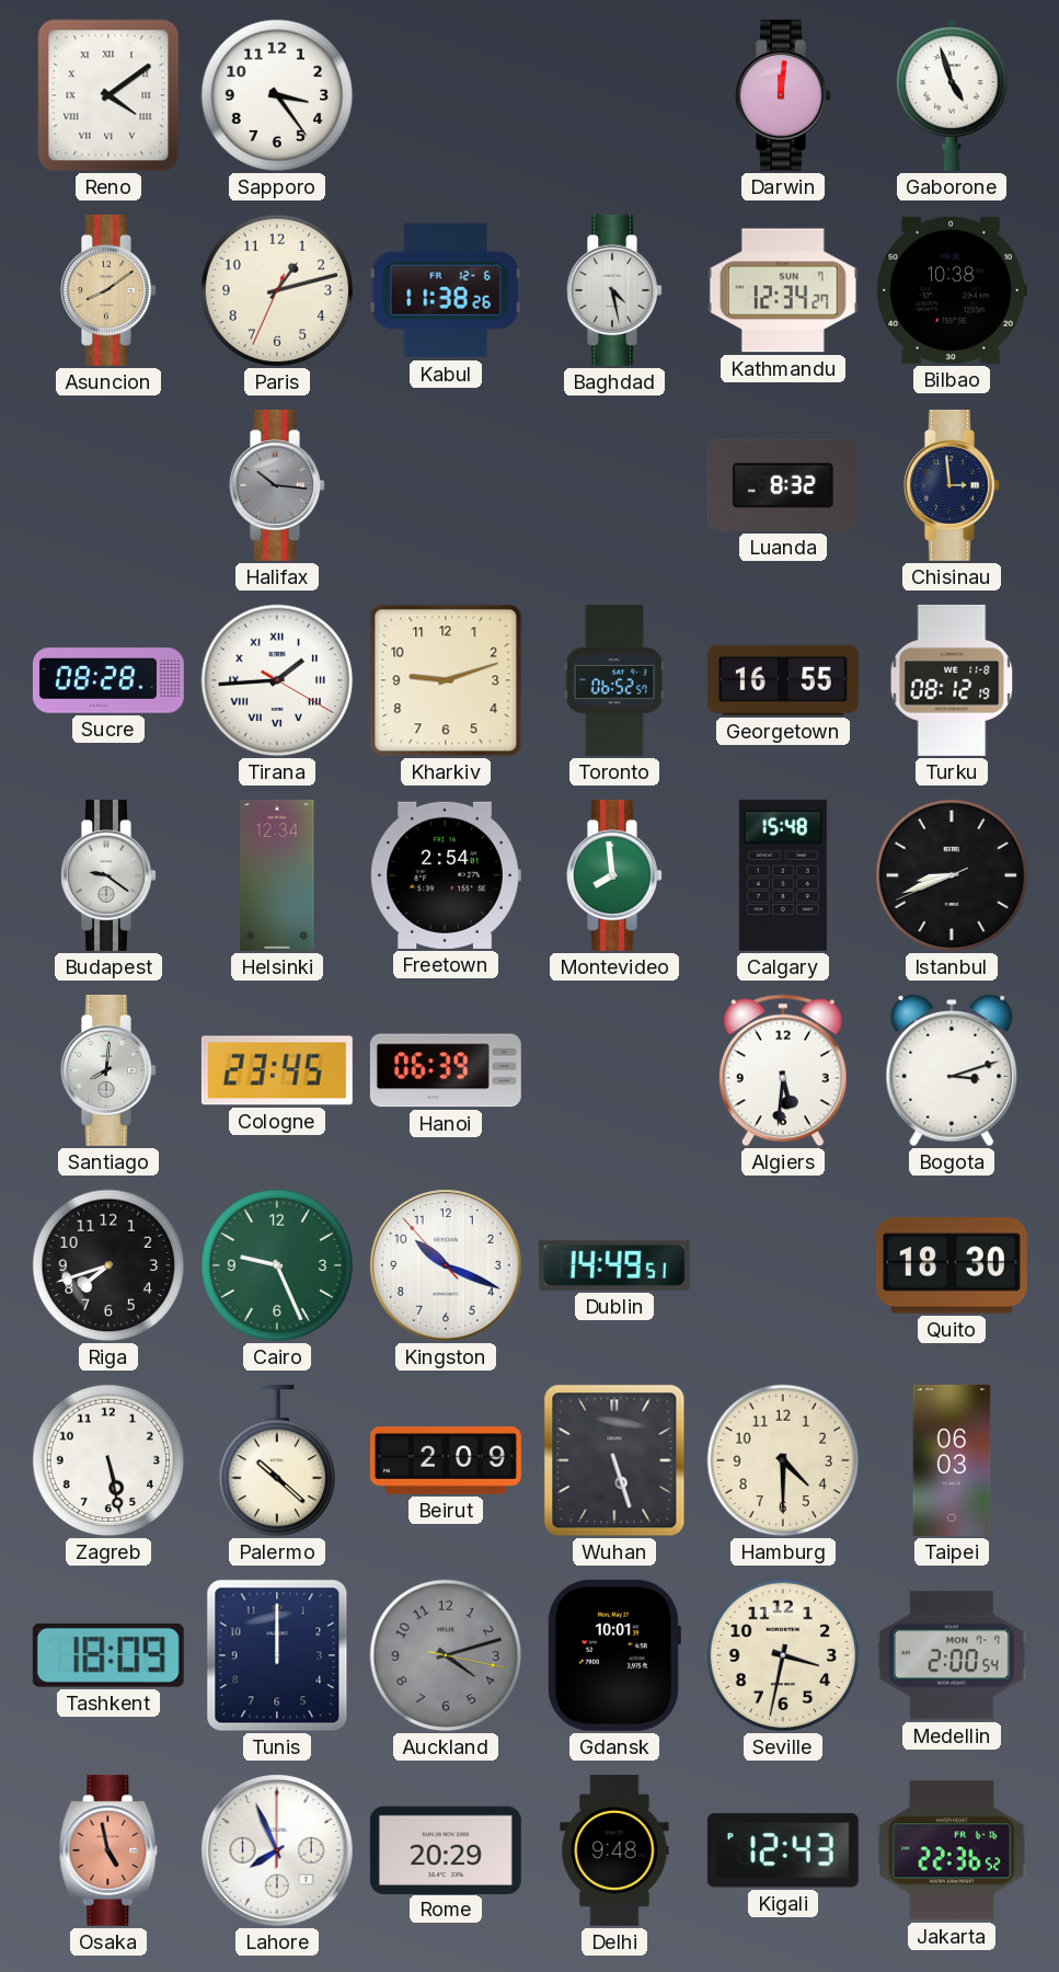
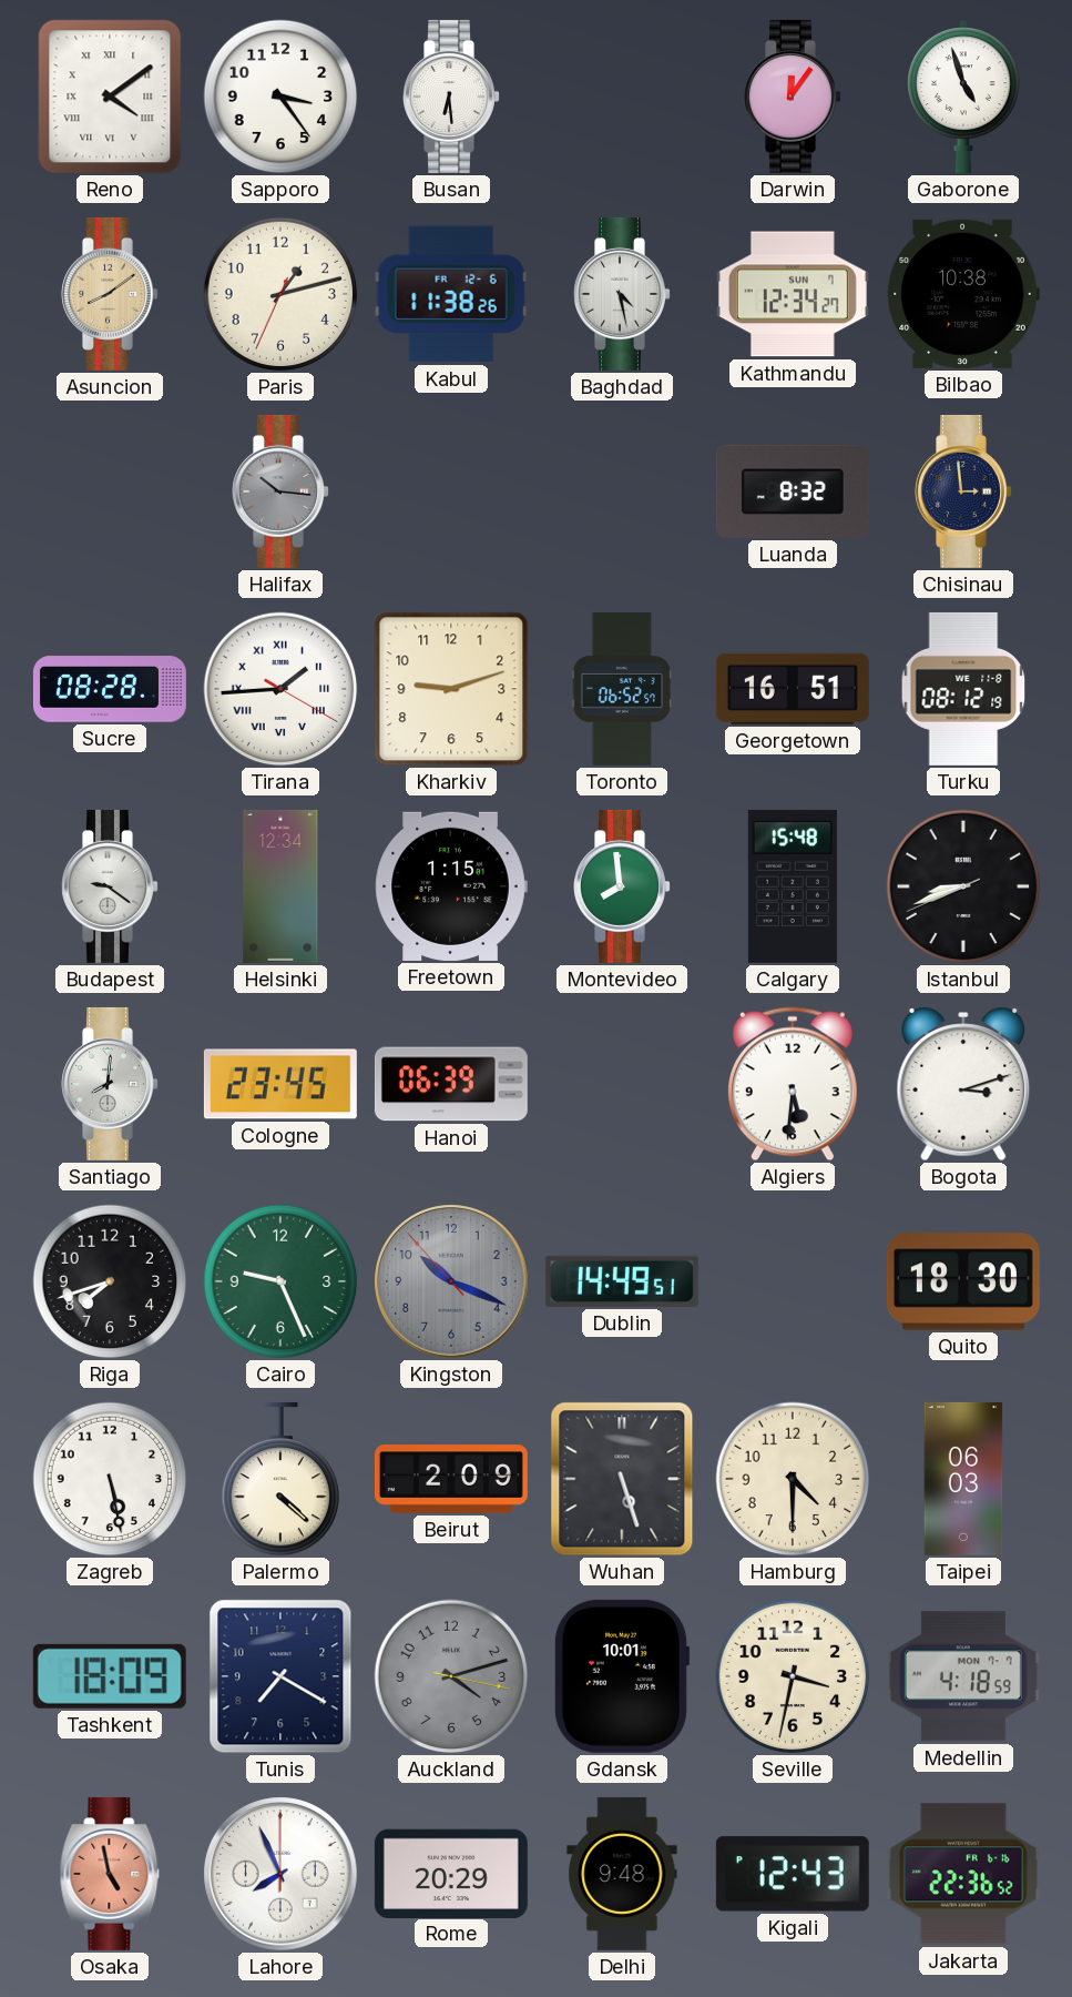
Busan: none -> 6:29
Darwin: 12:01 -> 12:06
Georgetown: 16:55 -> 16:51
Freetown: 2:54 -> 1:15
Kingston dial: white -> grey
Palermo: 10:22 -> 4:22
Tunis: 12:00 -> 7:20
Medellin: 2:00 -> 4:18
